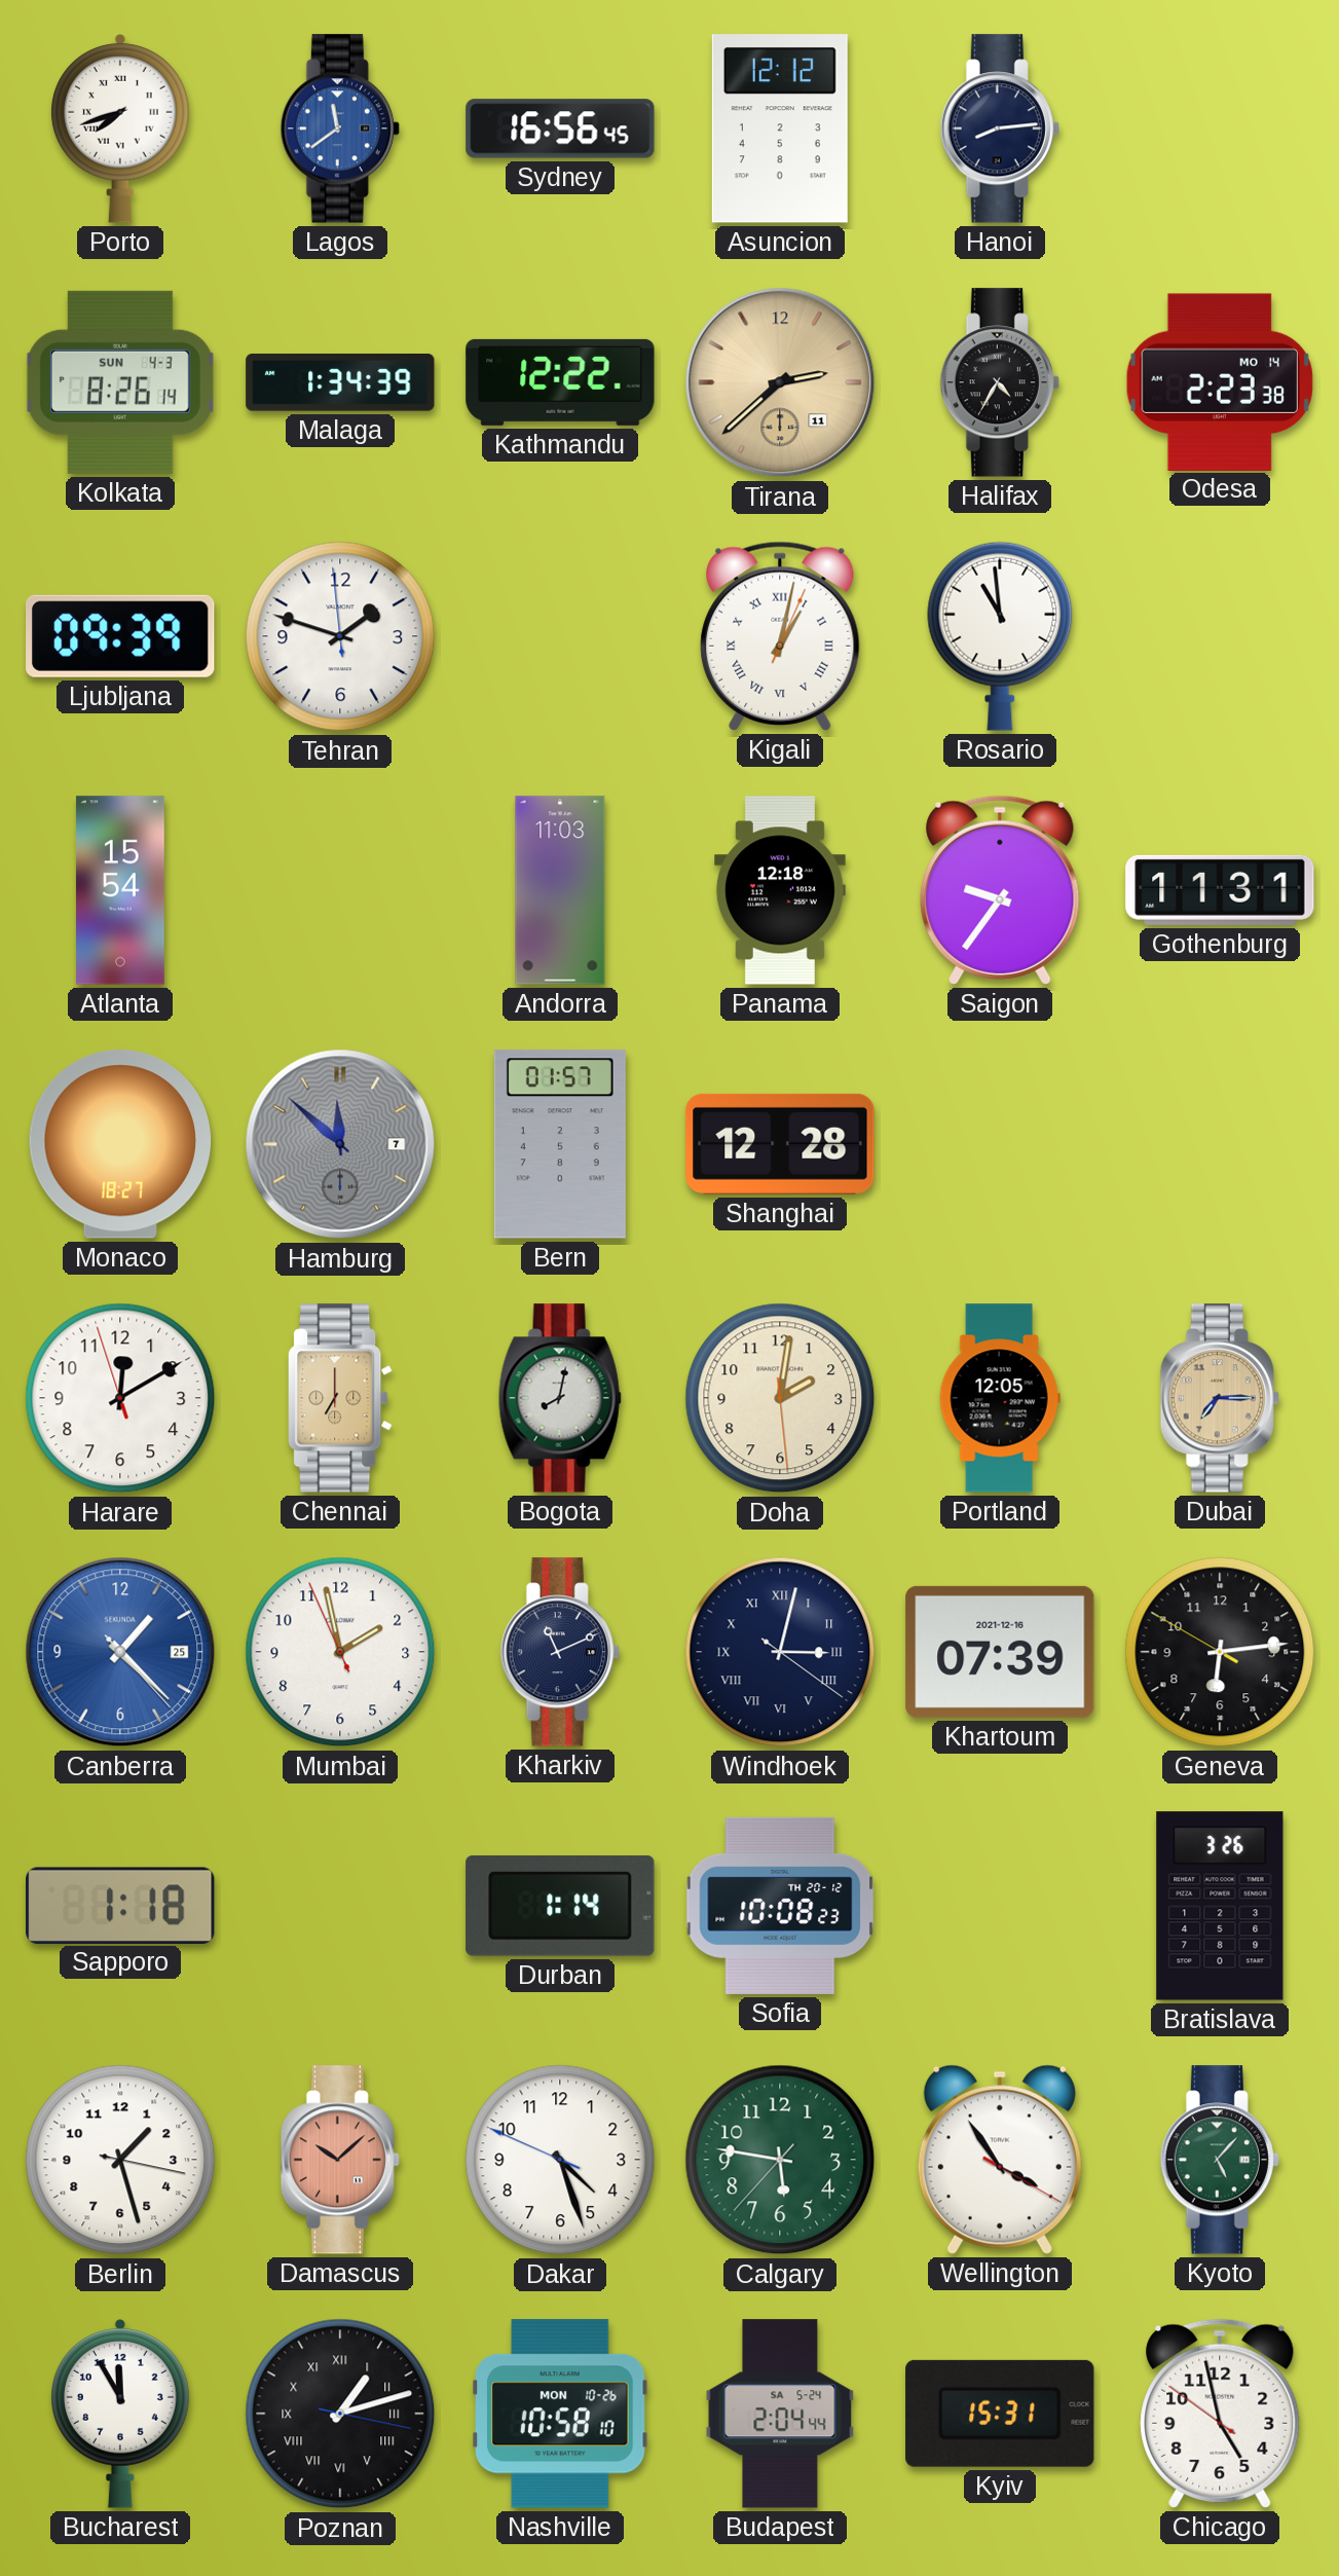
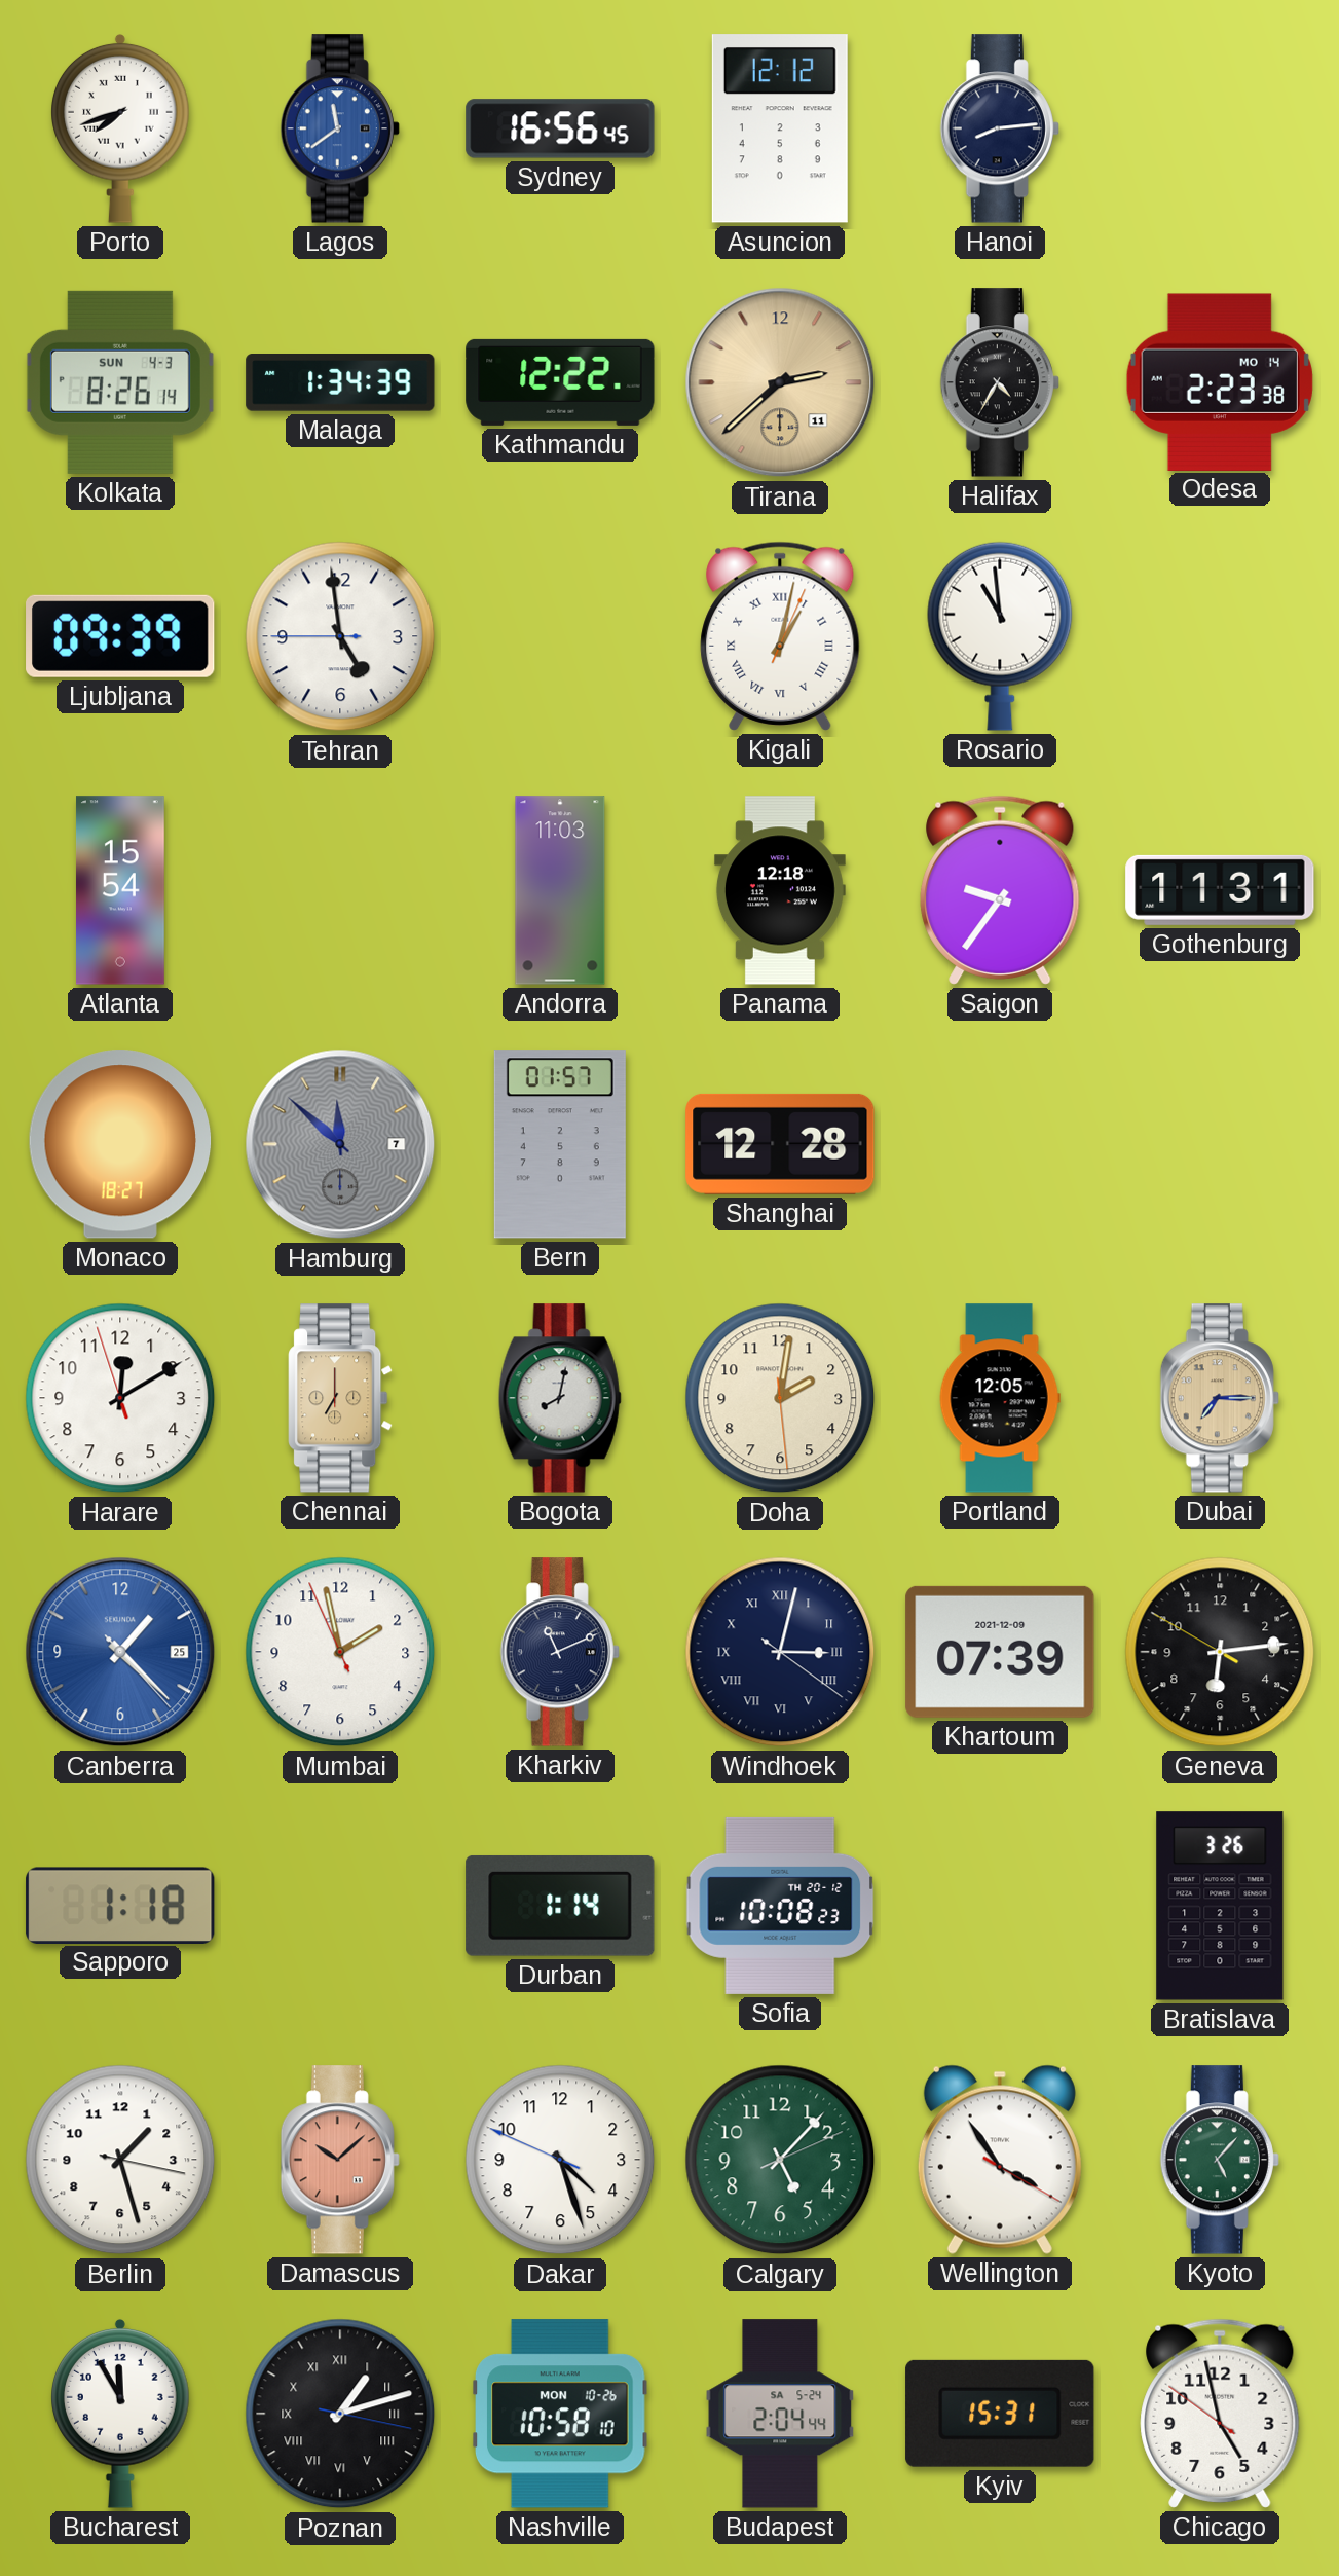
Tehran: 1:47 -> 4:58
Khartoum date: 2021-12-16 -> 2021-12-09
Calgary: 5:46 -> 5:07
